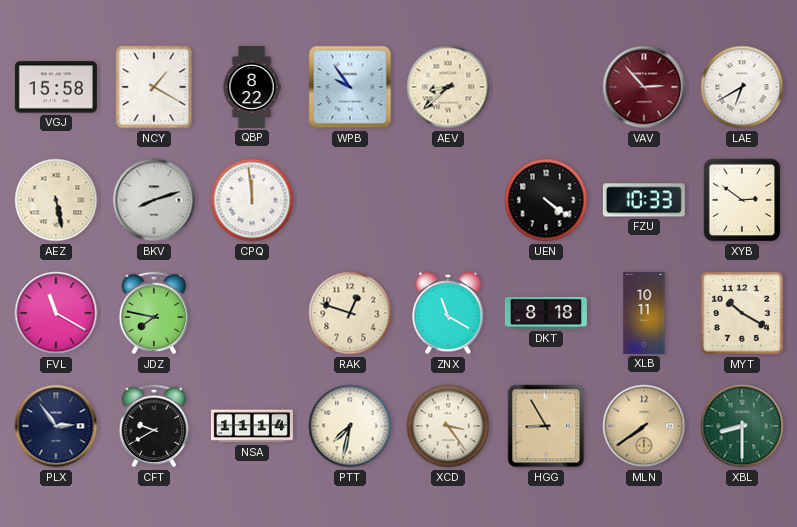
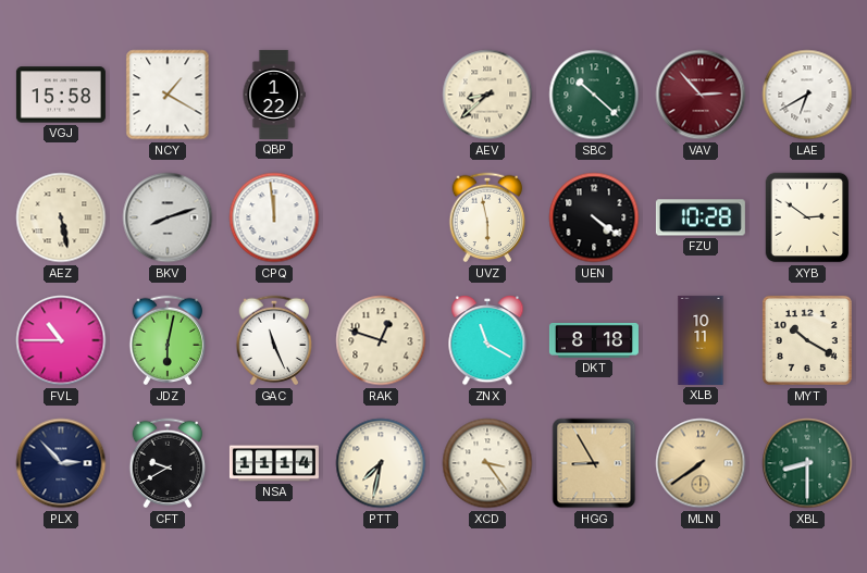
QBP: 8:22 -> 1:22
WPB: 9:54 -> none
SBC: none -> 10:22
UVZ: none -> 5:58
FZU: 10:33 -> 10:28
FVL: 11:20 -> 10:45
JDZ: 7:47 -> 6:02
GAC: none -> 11:26
PLX: 2:54 -> 2:53
